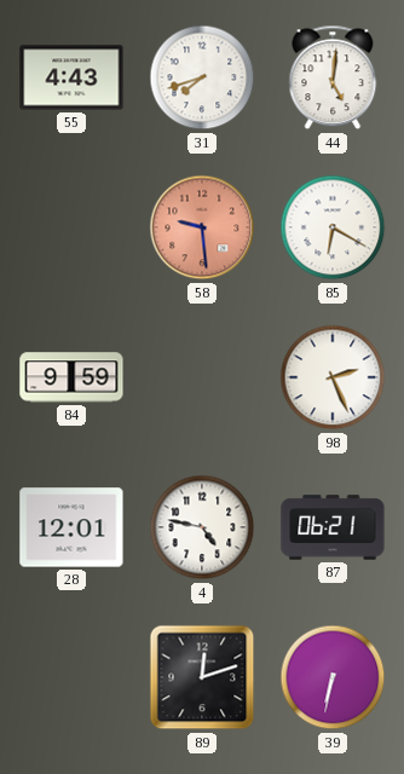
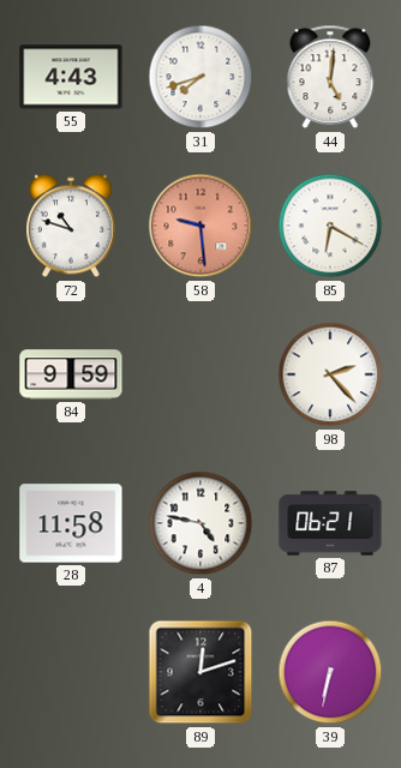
72: none -> 10:48
98: 2:26 -> 2:23
28: 12:01 -> 11:58
